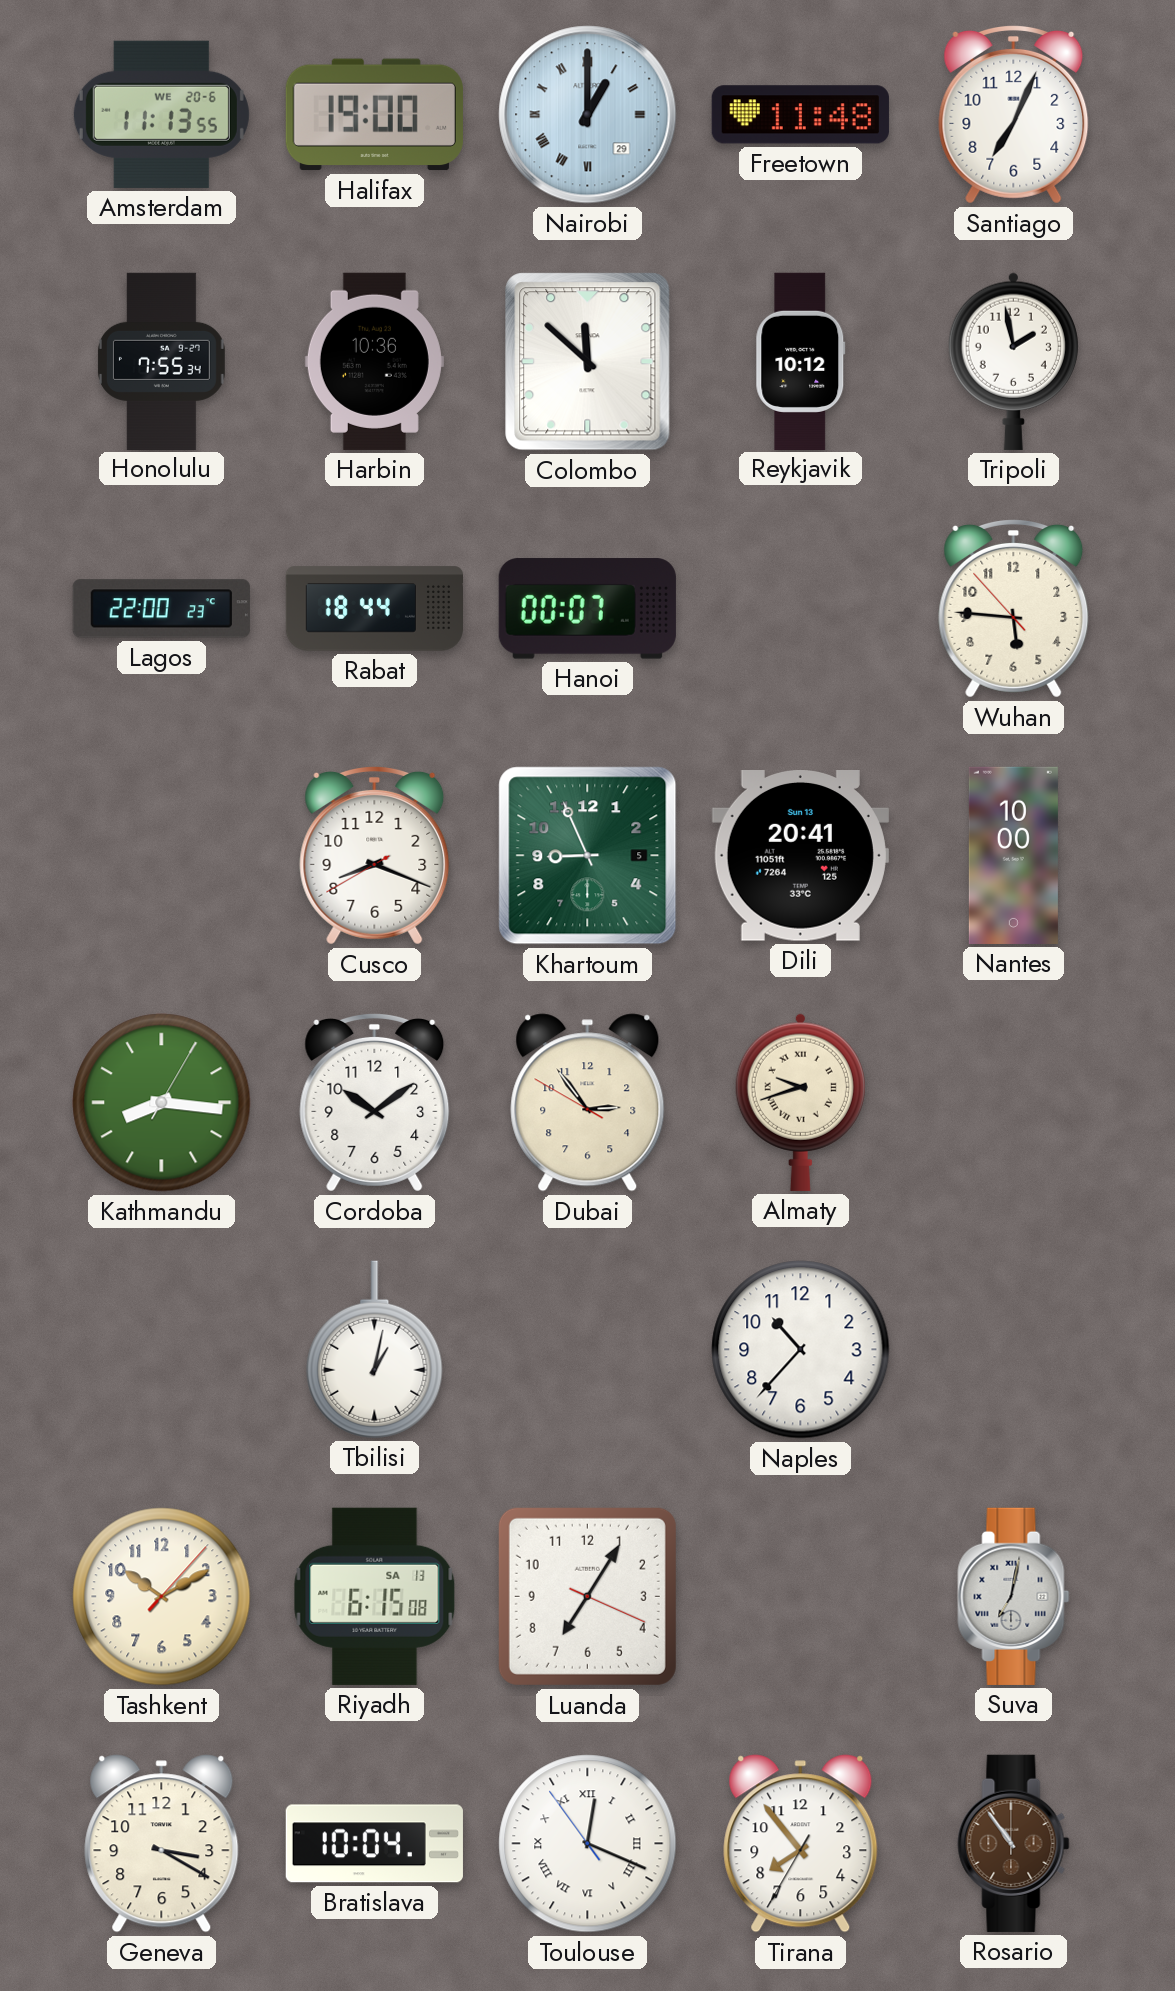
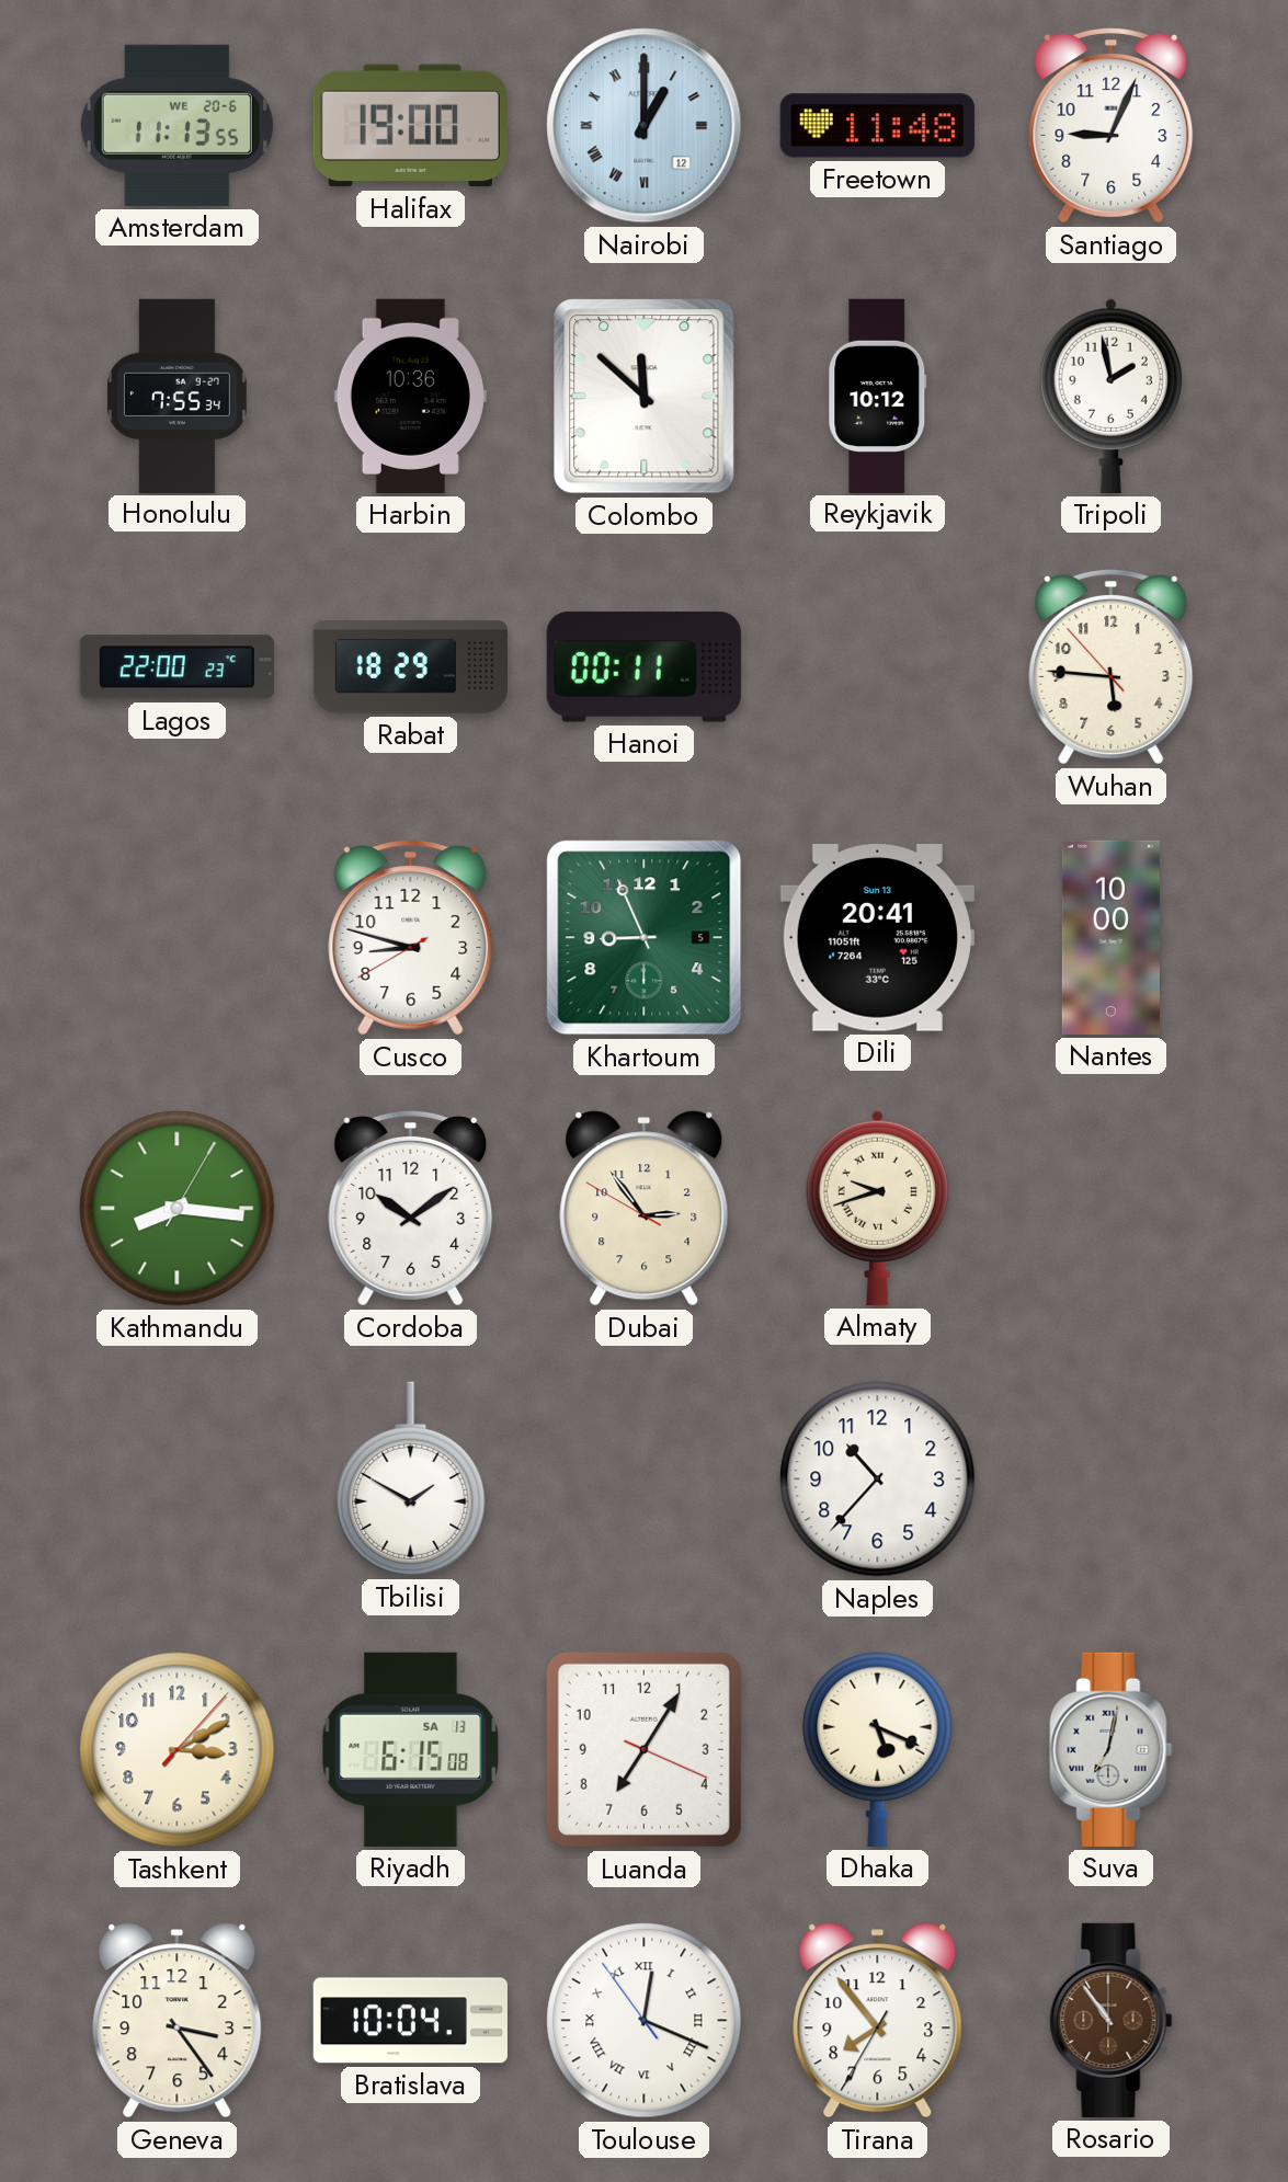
Nairobi date: 29 -> 12
Santiago: 7:04 -> 9:04
Rabat: 18:44 -> 18:29
Hanoi: 00:07 -> 00:11
Cusco: 8:18 -> 8:47
Tbilisi: 1:02 -> 1:50
Tashkent: 10:10 -> 3:10
Dhaka: none -> 5:19
Geneva: 3:20 -> 3:24
